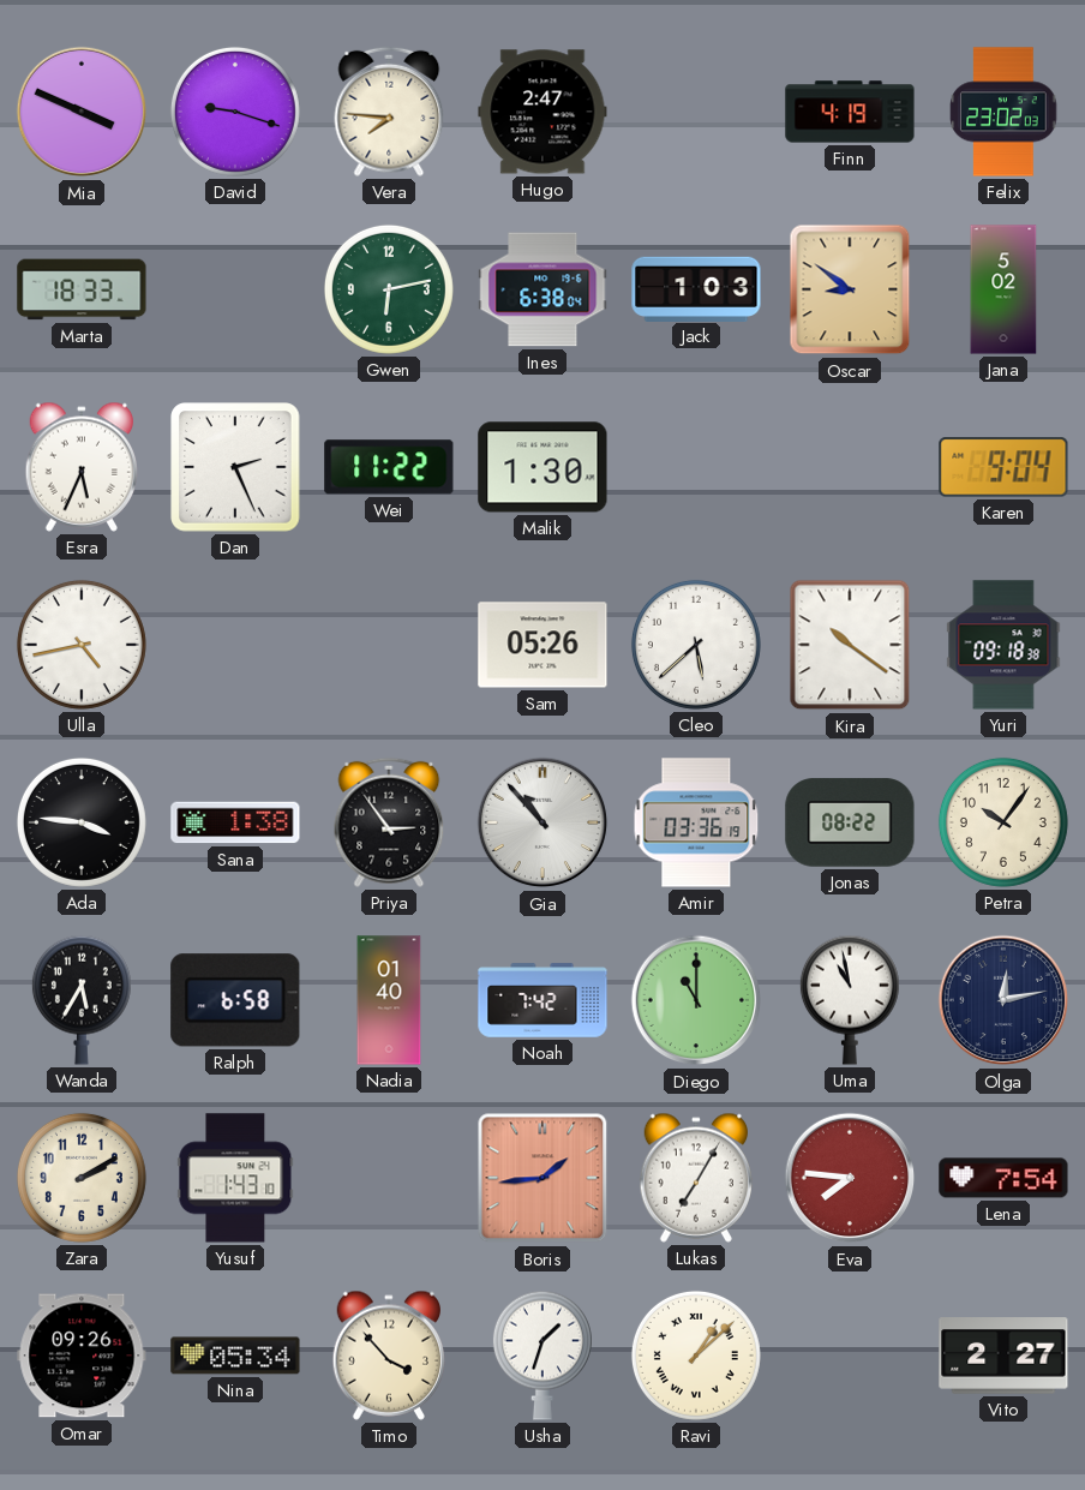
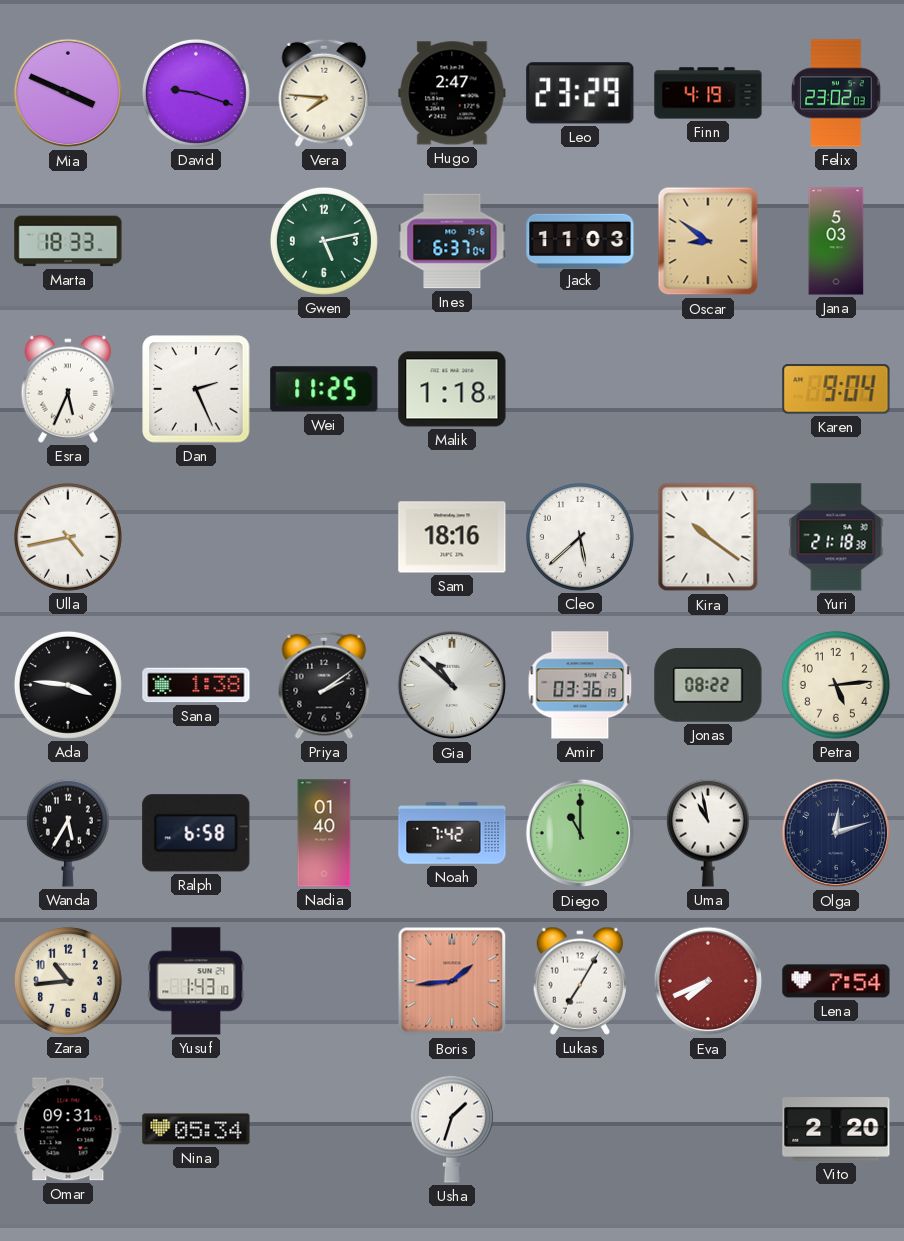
Leo: none -> 23:29
Gwen: 6:13 -> 5:13
Ines: 6:38 -> 6:37
Jack: 1:03 -> 11:03
Jana: 5:02 -> 5:03
Wei: 11:22 -> 11:25
Malik: 1:30 -> 1:18
Sam: 05:26 -> 18:16
Yuri: 09:18 -> 21:18
Priya: 2:54 -> 2:09
Gia: 10:53 -> 10:52
Petra: 10:06 -> 5:14
Olga: 12:13 -> 12:12
Zara: 2:10 -> 10:44
Eva: 7:46 -> 7:41
Omar: 09:26 -> 09:31
Timo: 3:53 -> none
Ravi: 1:08 -> none
Vito: 2:27 -> 2:20
